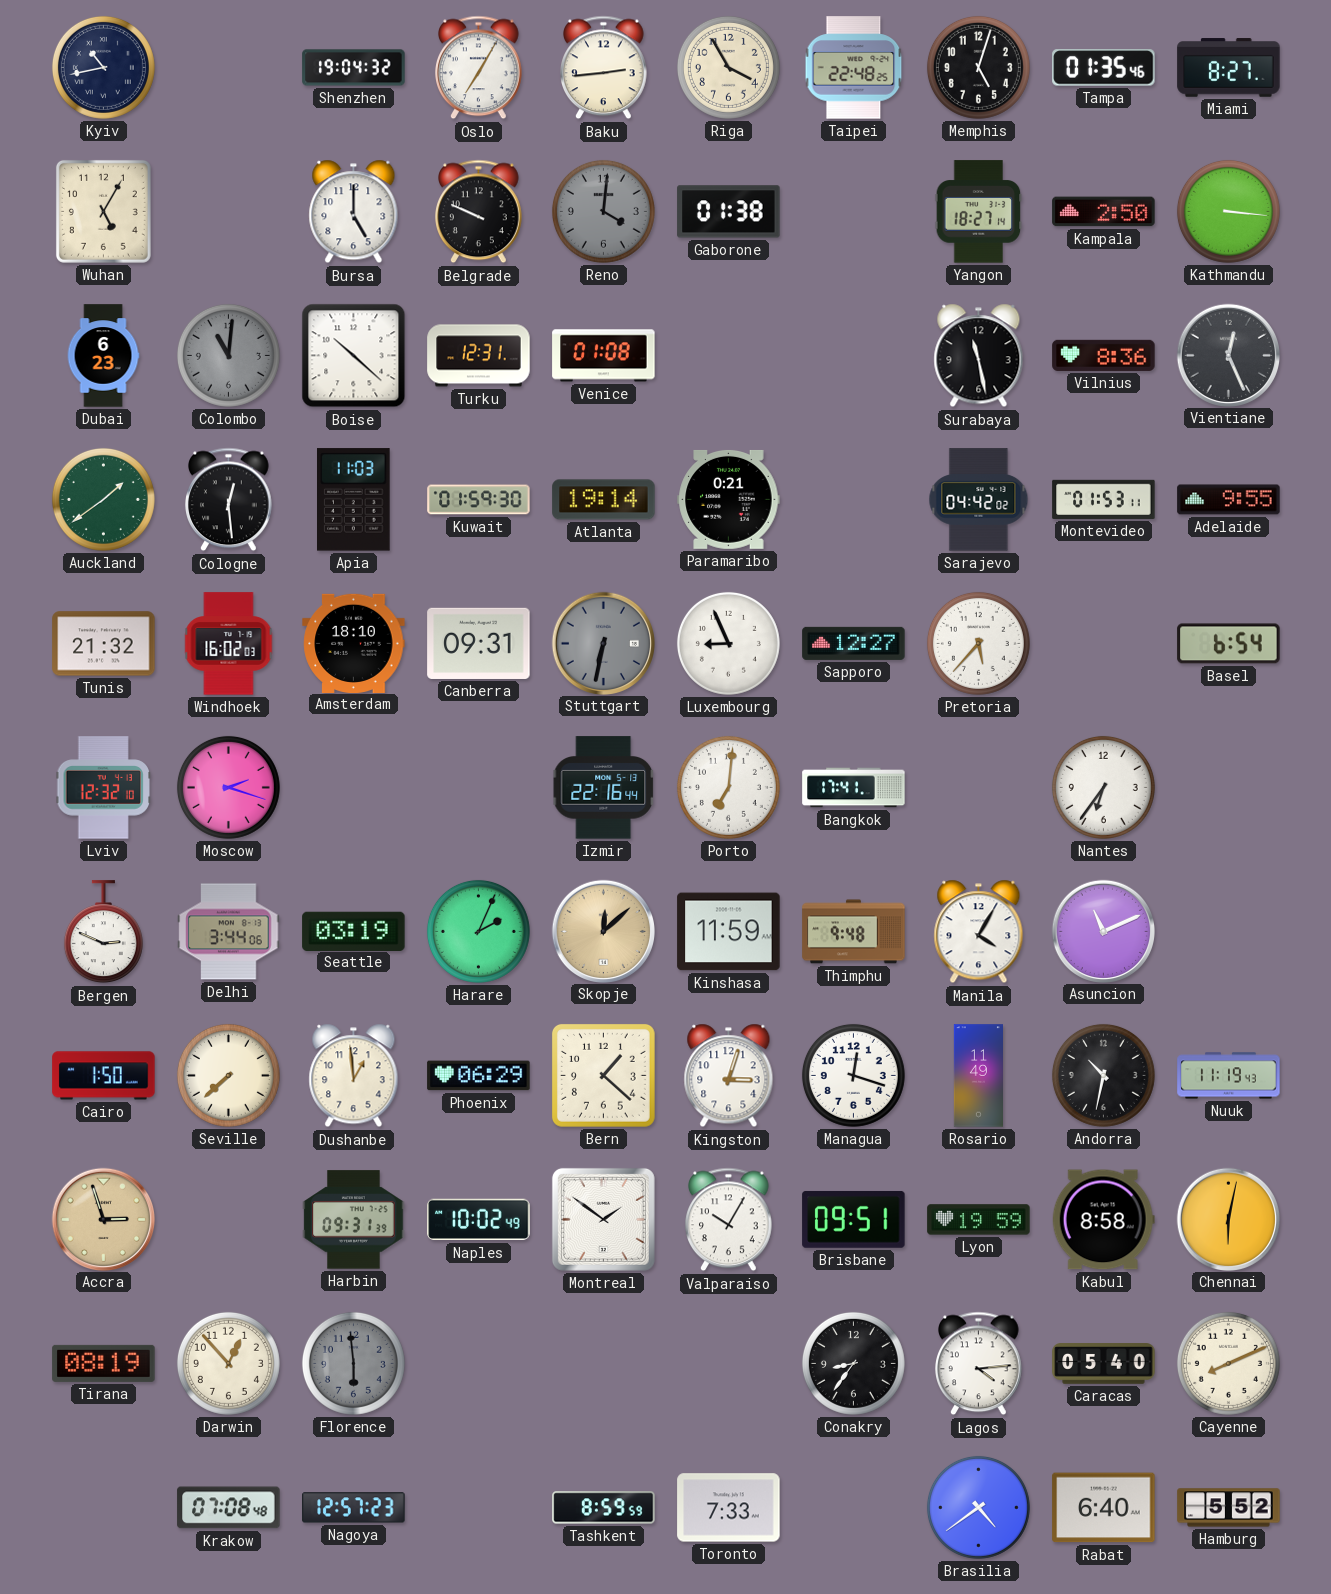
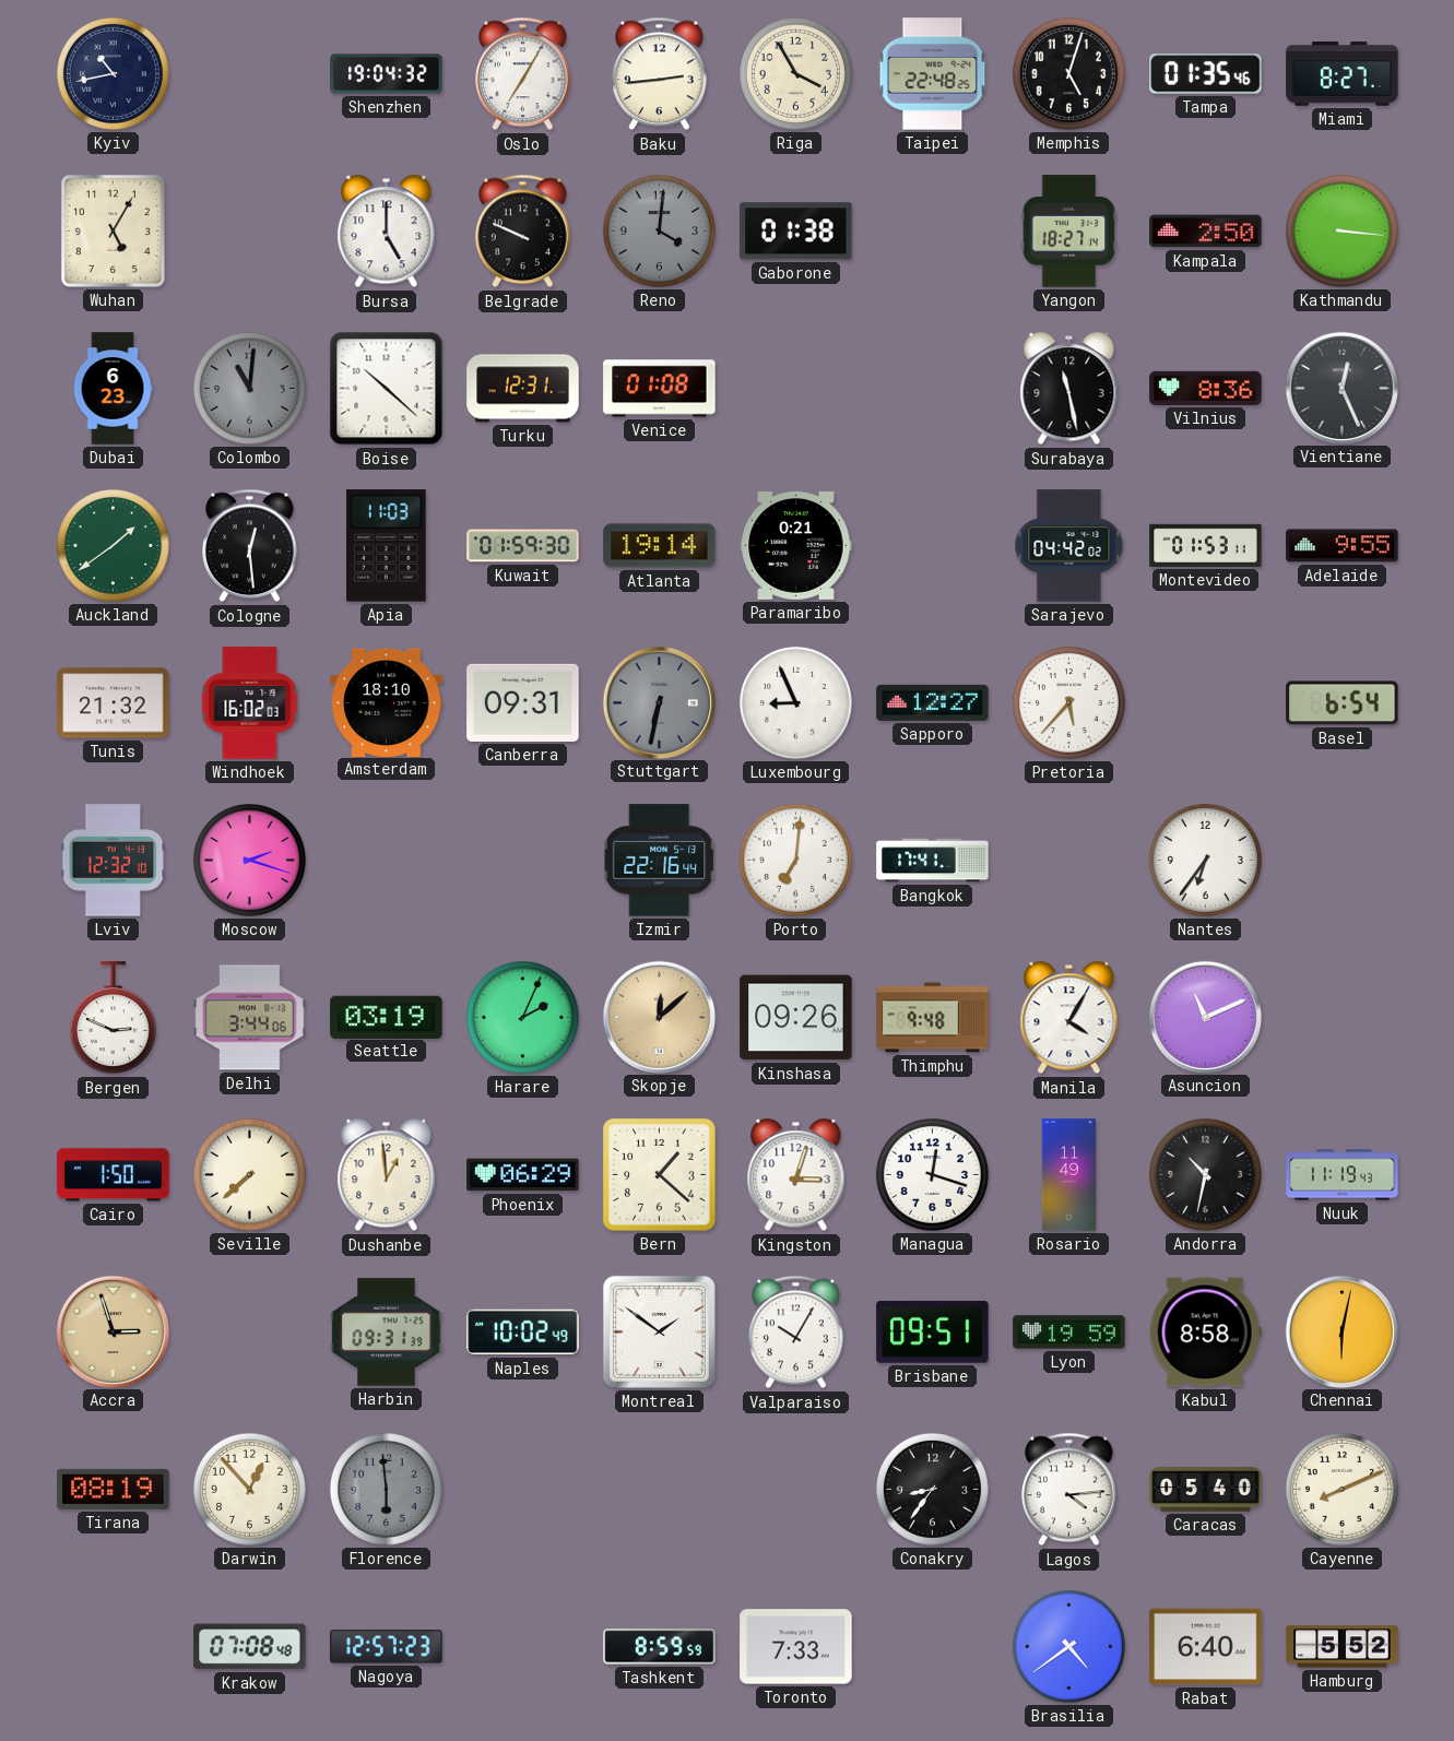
Kinshasa: 11:59 -> 09:26
